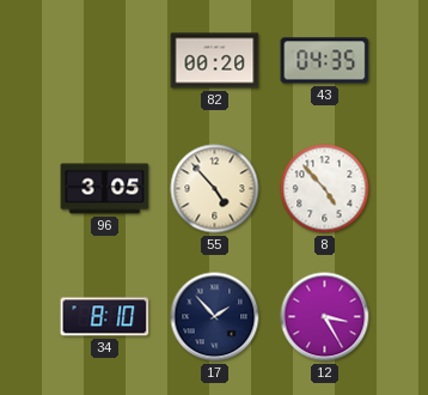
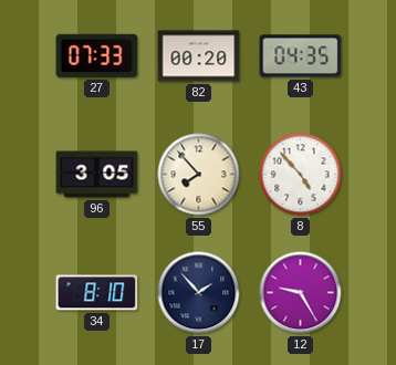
27: none -> 07:33
55: 4:53 -> 7:53
12: 3:25 -> 9:25
